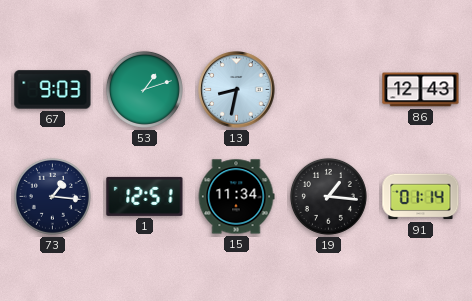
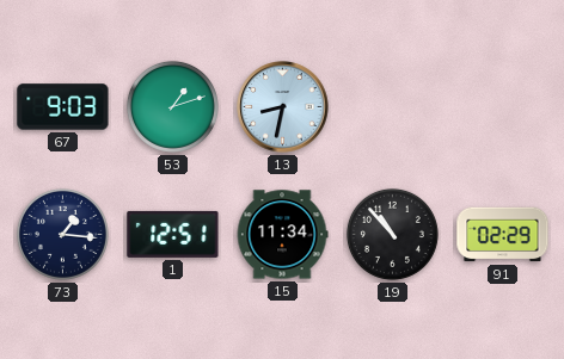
86: 12:43 -> none
19: 1:16 -> 10:53
91: 01:14 -> 02:29
